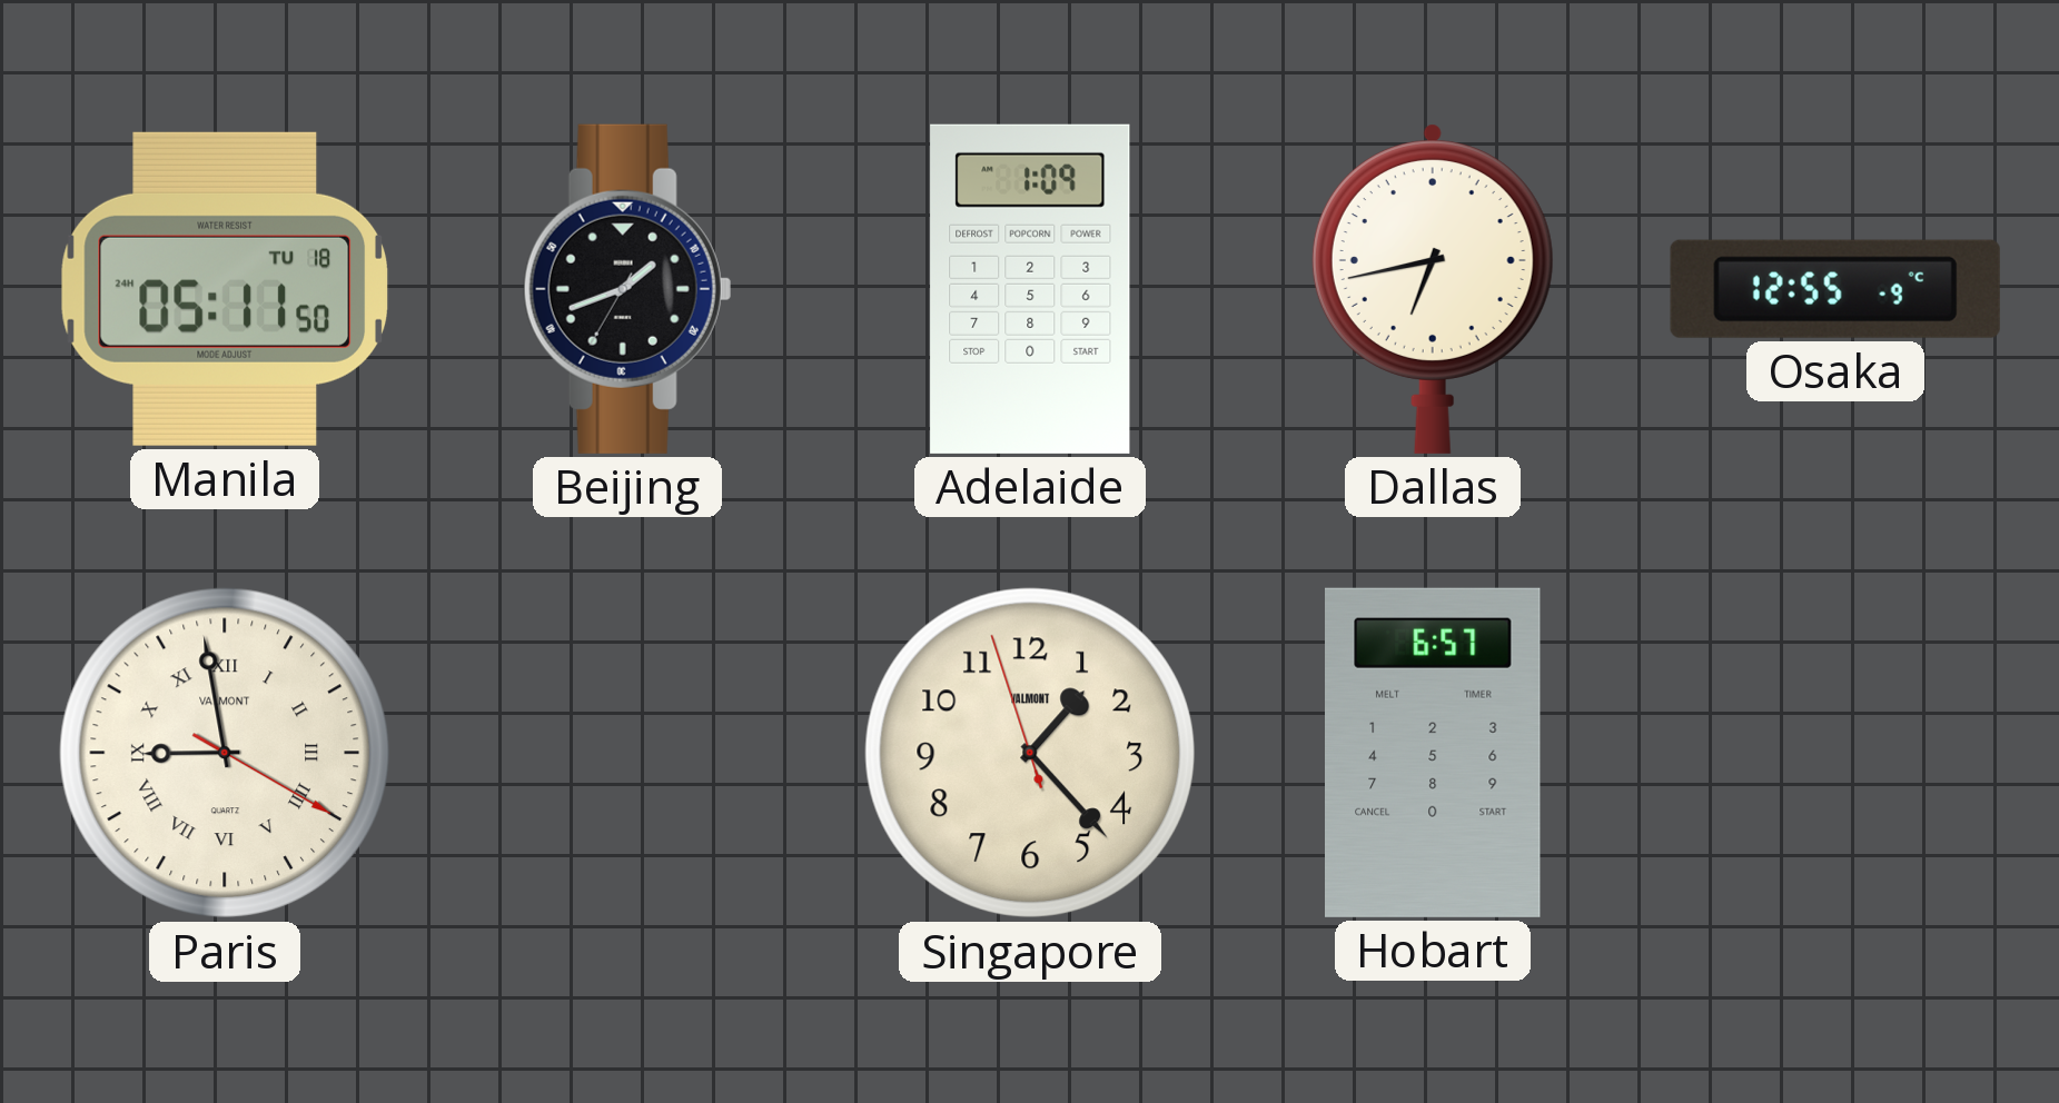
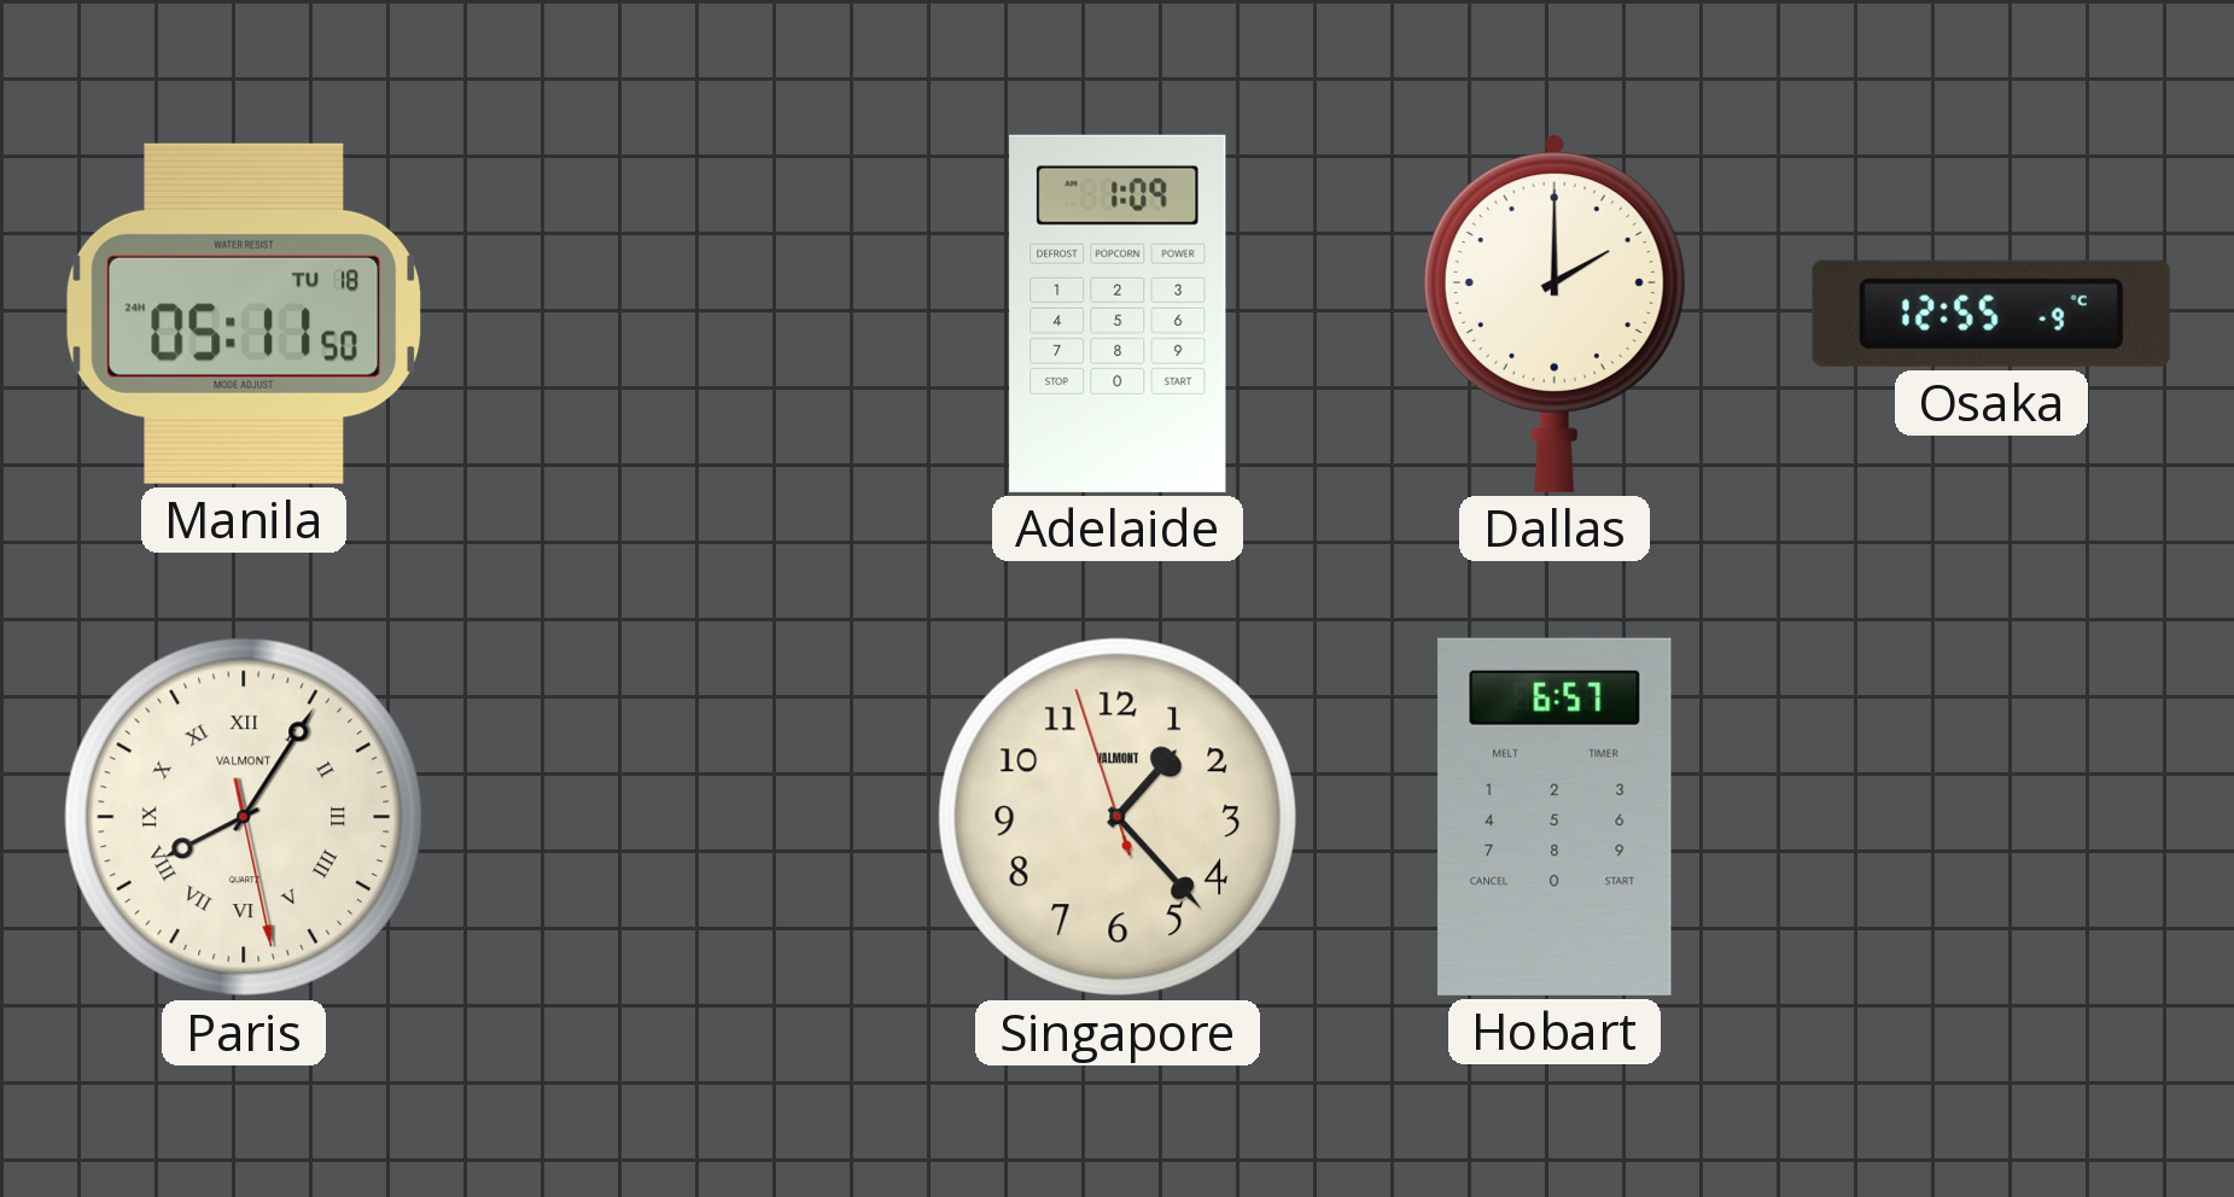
Beijing: 1:41 -> none
Dallas: 6:43 -> 2:00
Paris: 8:58 -> 8:05
